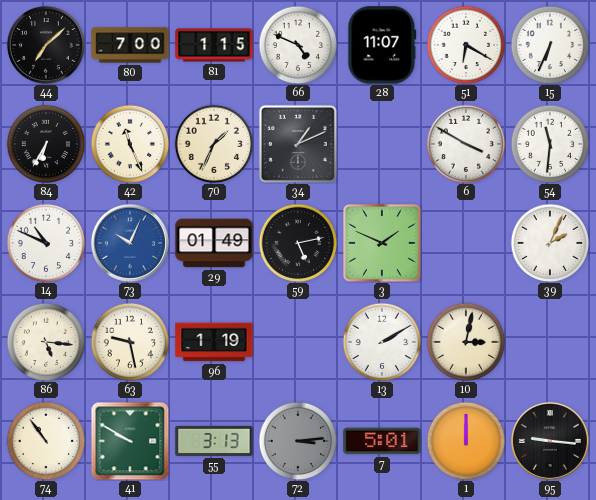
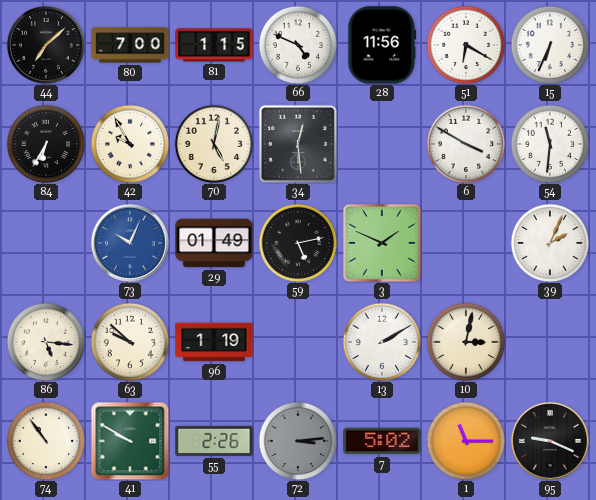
28: 11:07 -> 11:56
42: 11:26 -> 9:55
70: 1:34 -> 5:02
34: 1:11 -> 12:29
14: 10:49 -> none
63: 9:28 -> 9:52
55: 3:13 -> 2:26
7: 5:01 -> 5:02
1: 12:00 -> 11:15
95: 9:16 -> 9:19
